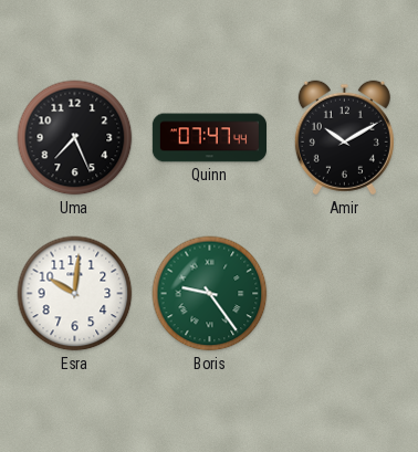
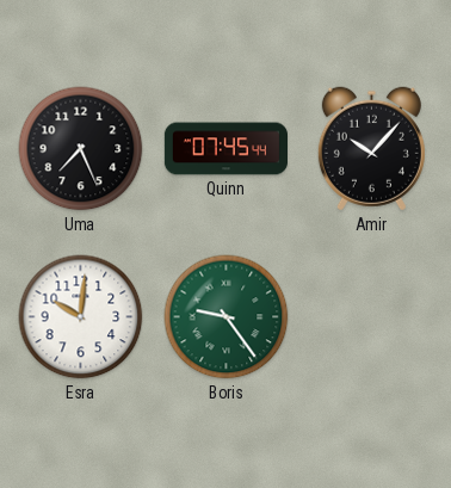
Quinn: 07:47 -> 07:45
Amir: 10:10 -> 10:07
